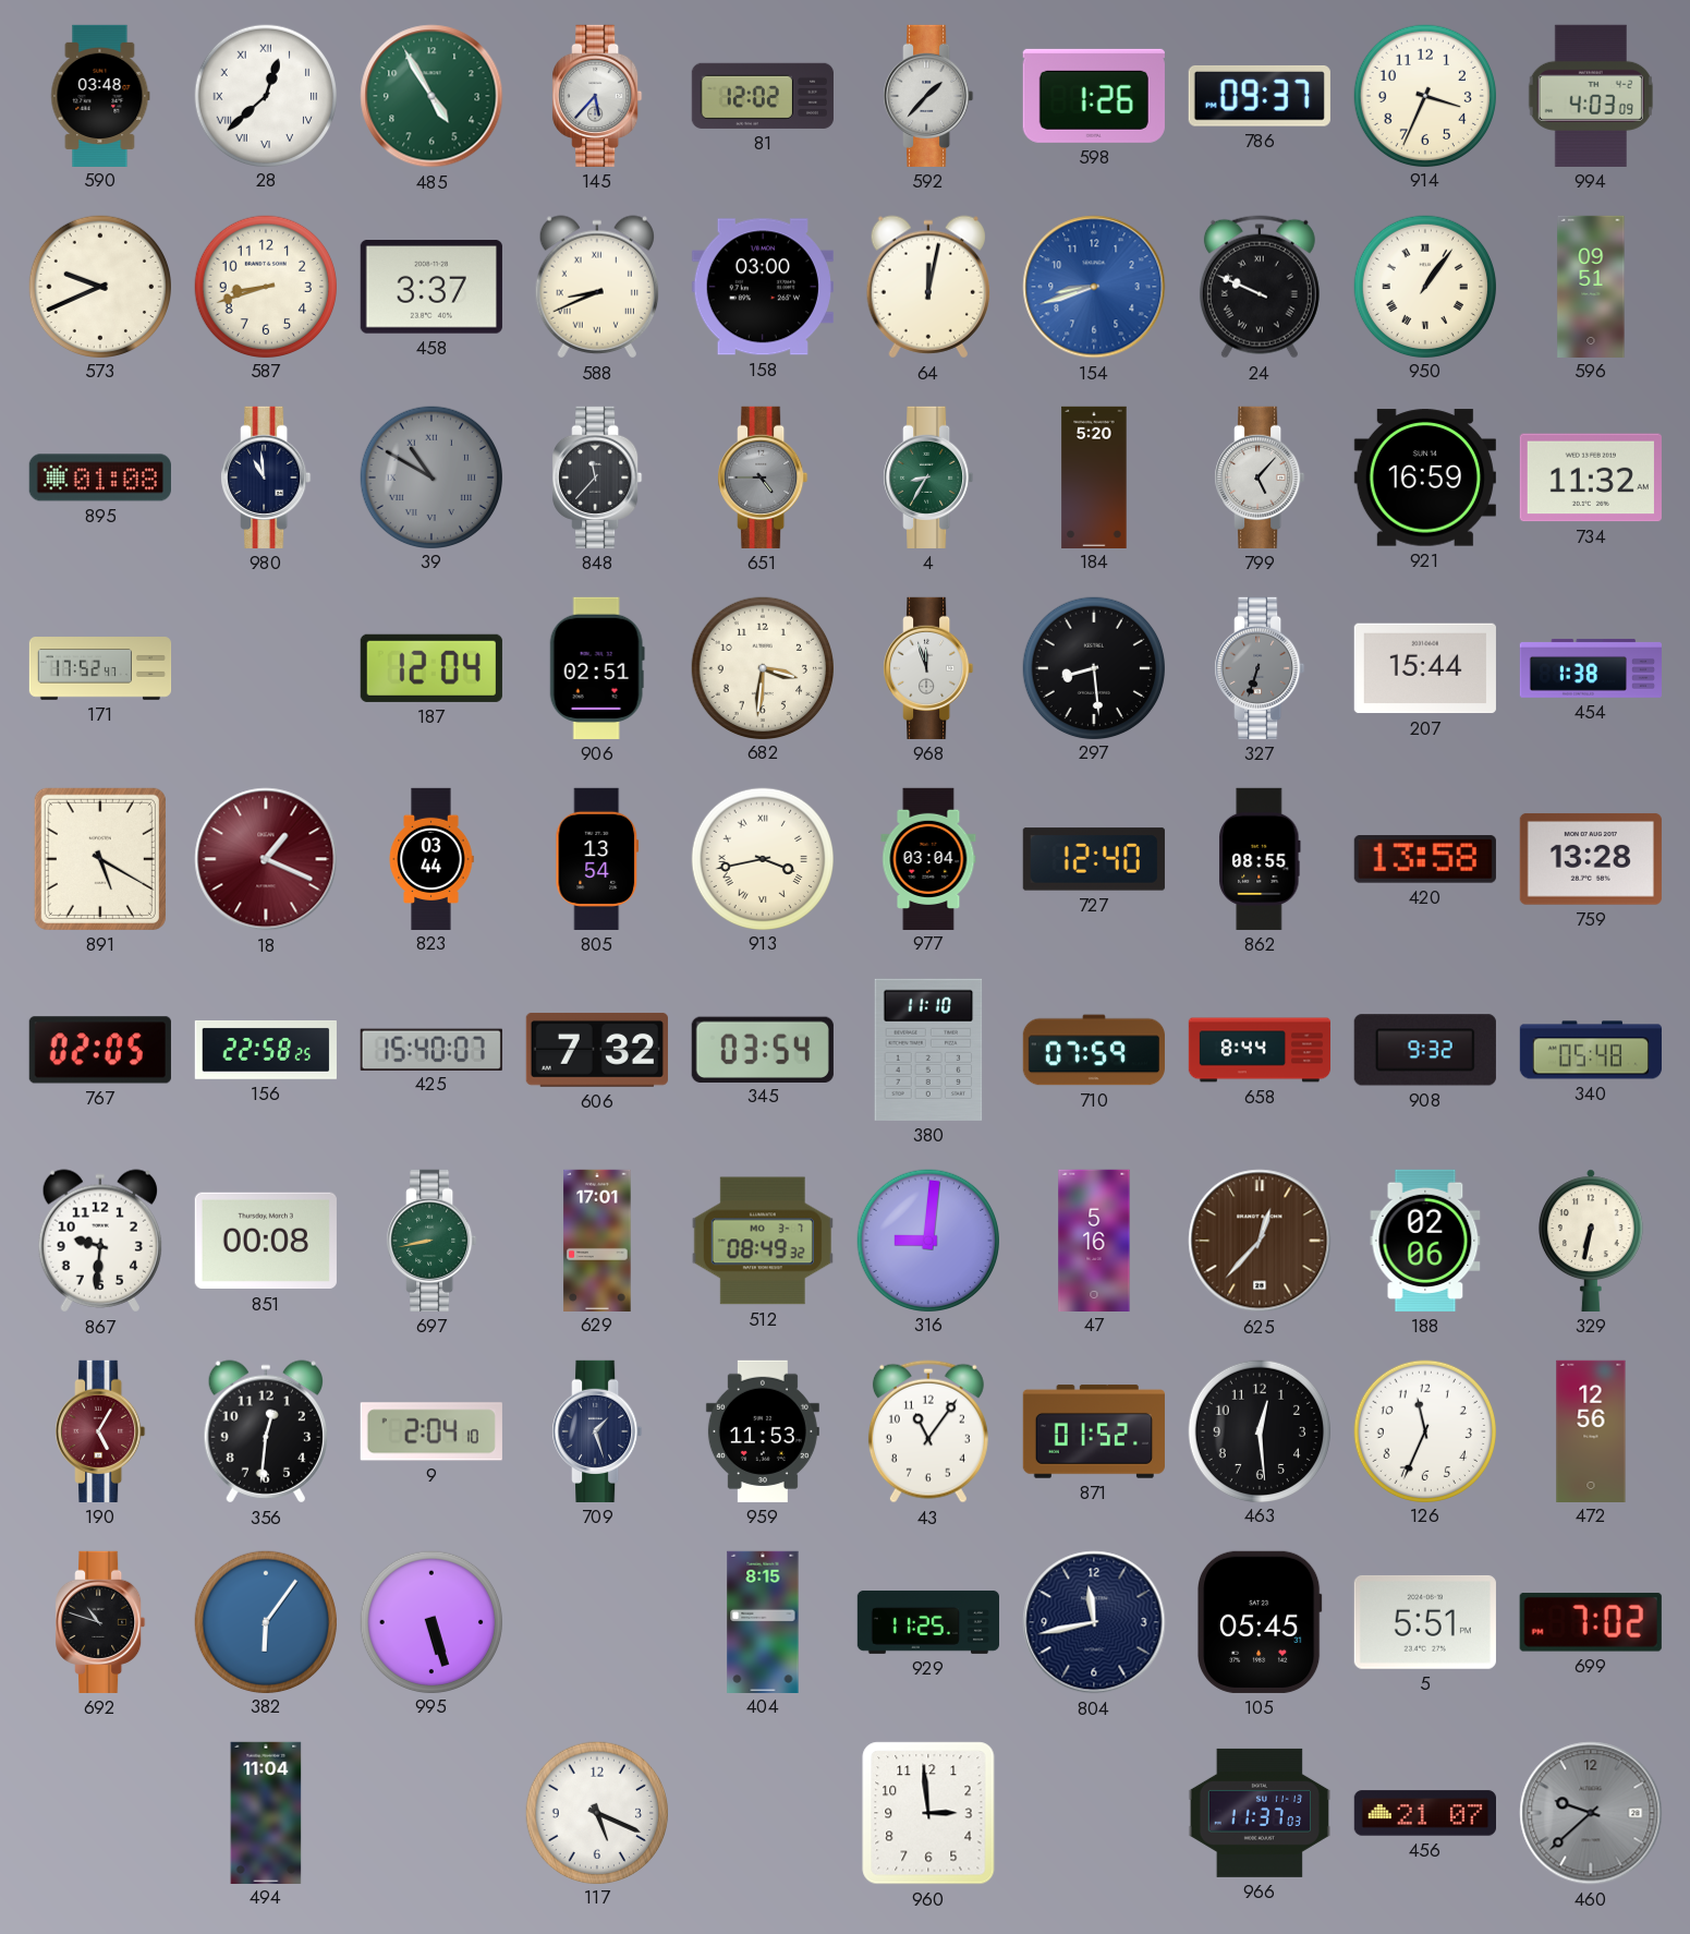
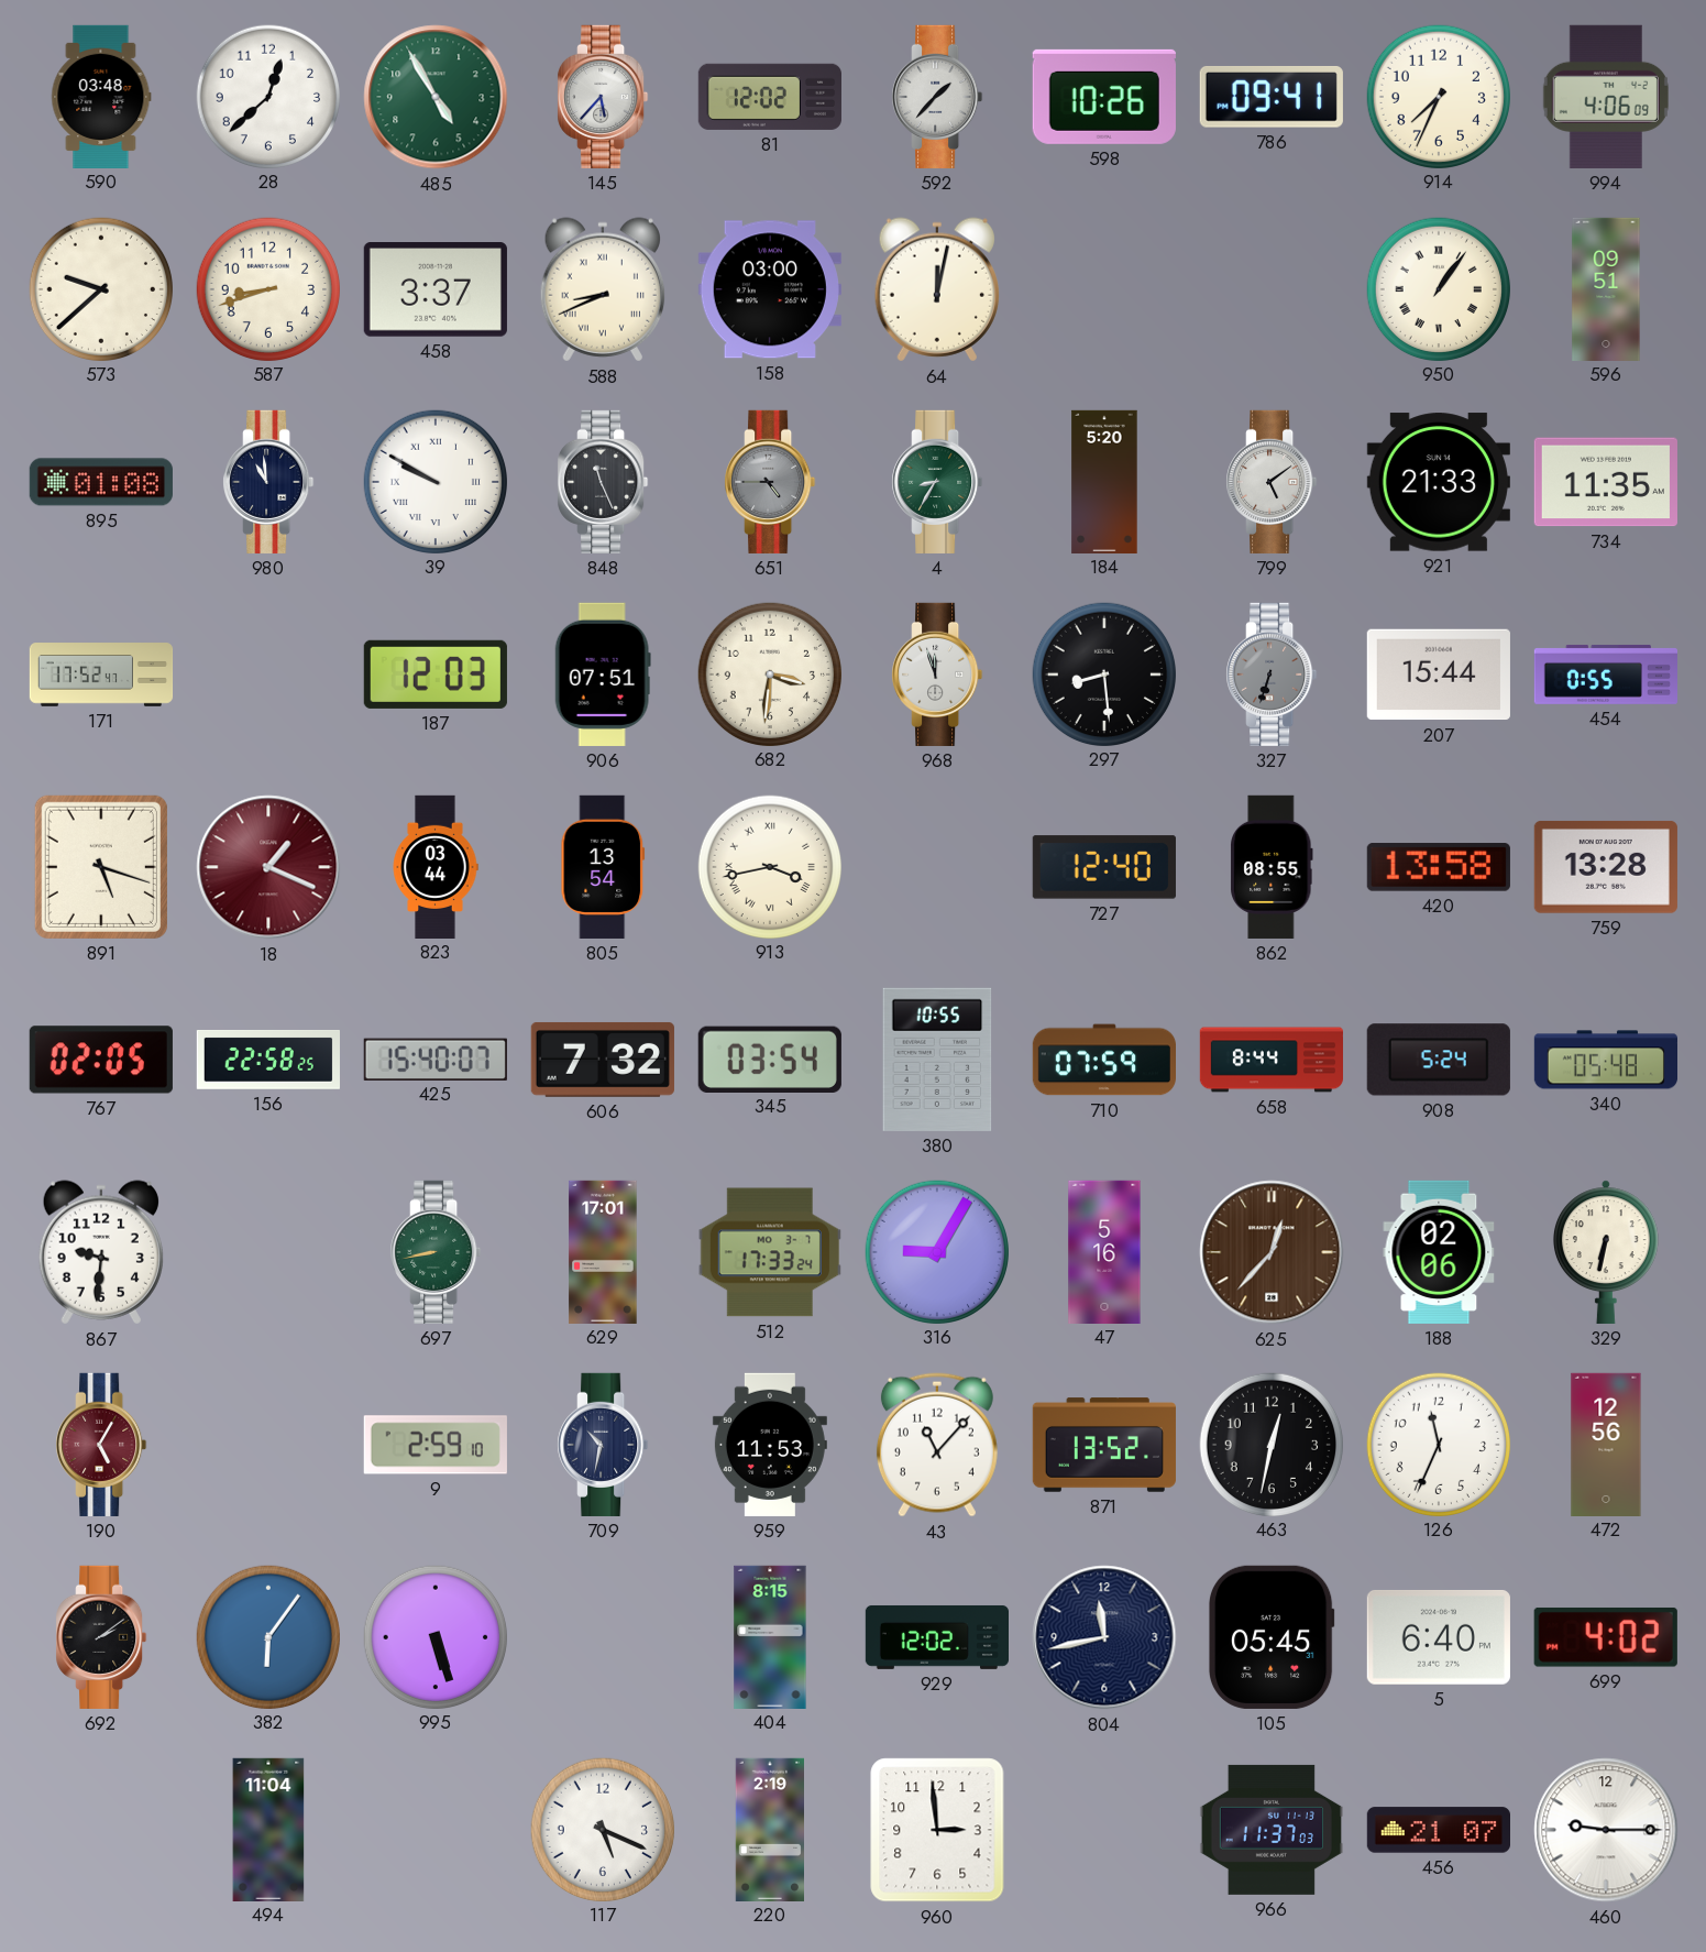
28 numerals: Roman -> Arabic
598: 1:26 -> 10:26
786: 09:37 -> 09:41
914: 3:34 -> 7:34
994: 4:03 -> 4:06
573: 9:41 -> 9:38
154: 8:42 -> none
24: 9:49 -> none
39: 10:50 -> 9:50
39 dial: grey -> white
848: 11:37 -> 11:26
799: 5:07 -> 5:09
921: 16:59 -> 21:33
734: 11:32 -> 11:35
187: 12:04 -> 12:03
906: 02:51 -> 07:51
454: 1:38 -> 0:55
891: 5:20 -> 5:18
977: 03:04 -> none
380: 11:10 -> 10:55
908: 9:32 -> 5:24
851: 00:08 -> none
512: 08:49 -> 17:33
316: 9:01 -> 9:05
356: 12:31 -> none
9: 2:04 -> 2:59
709: 1:27 -> 10:32
43: 11:06 -> 11:07
871: 01:52 -> 13:52
463: 12:29 -> 12:32
692: 10:48 -> 2:09
929: 11:25 -> 12:02
5: 5:51 -> 6:40
699: 7:02 -> 4:02
220: none -> 2:19
460: 9:38 -> 9:15
460 dial: grey -> white
